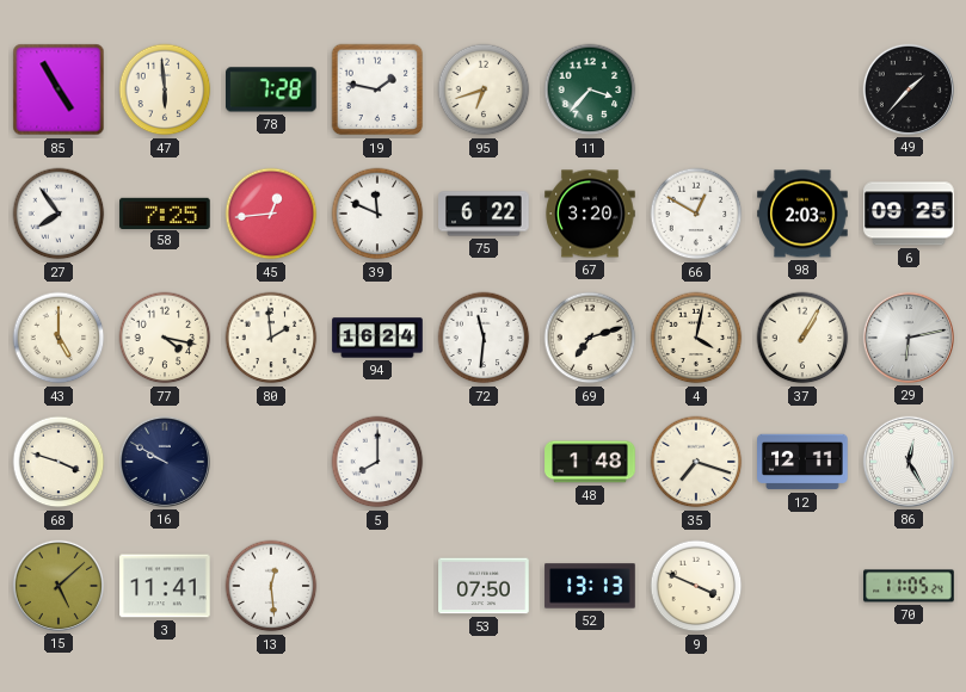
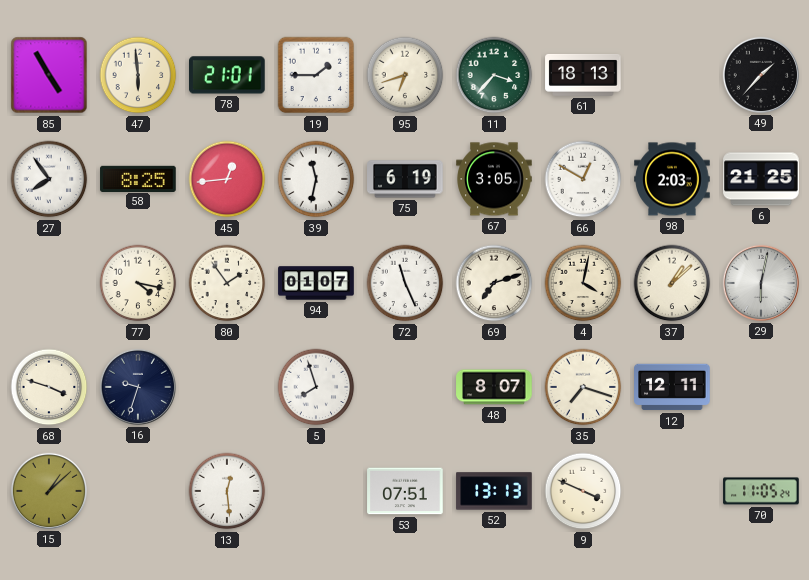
78: 7:28 -> 21:01
19: 1:47 -> 1:45
61: none -> 18:13
58: 7:25 -> 8:25
39: 11:49 -> 11:32
75: 6:22 -> 6:19
67: 3:20 -> 3:05
6: 09:25 -> 21:25
43: 5:00 -> none
80: 1:59 -> 1:54
94: 16:24 -> 01:07
72: 11:31 -> 11:26
37: 1:05 -> 1:08
29: 6:13 -> 6:02
16: 9:50 -> 9:33
5: 8:00 -> 7:57
48: 1:48 -> 8:07
86: 12:25 -> none
15: 5:08 -> 1:08
3: 11:41 -> none
53: 07:50 -> 07:51
